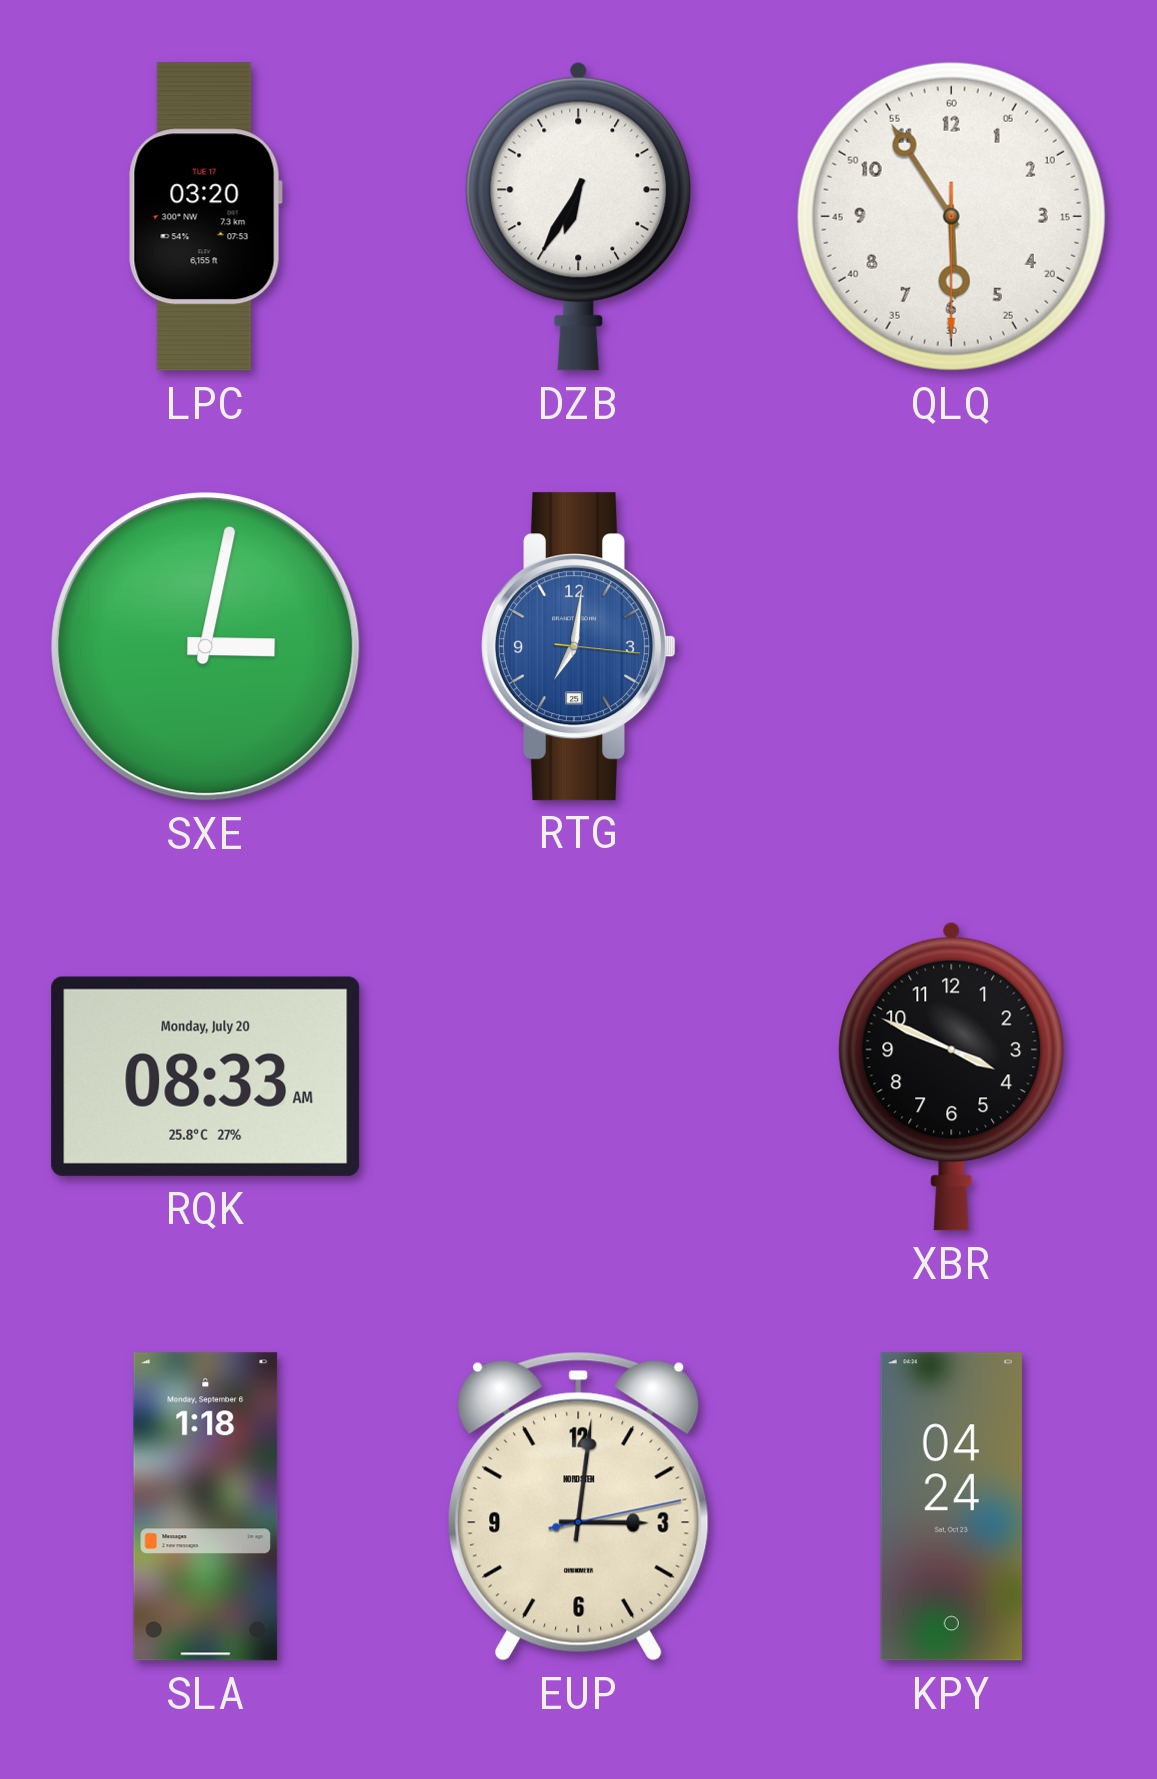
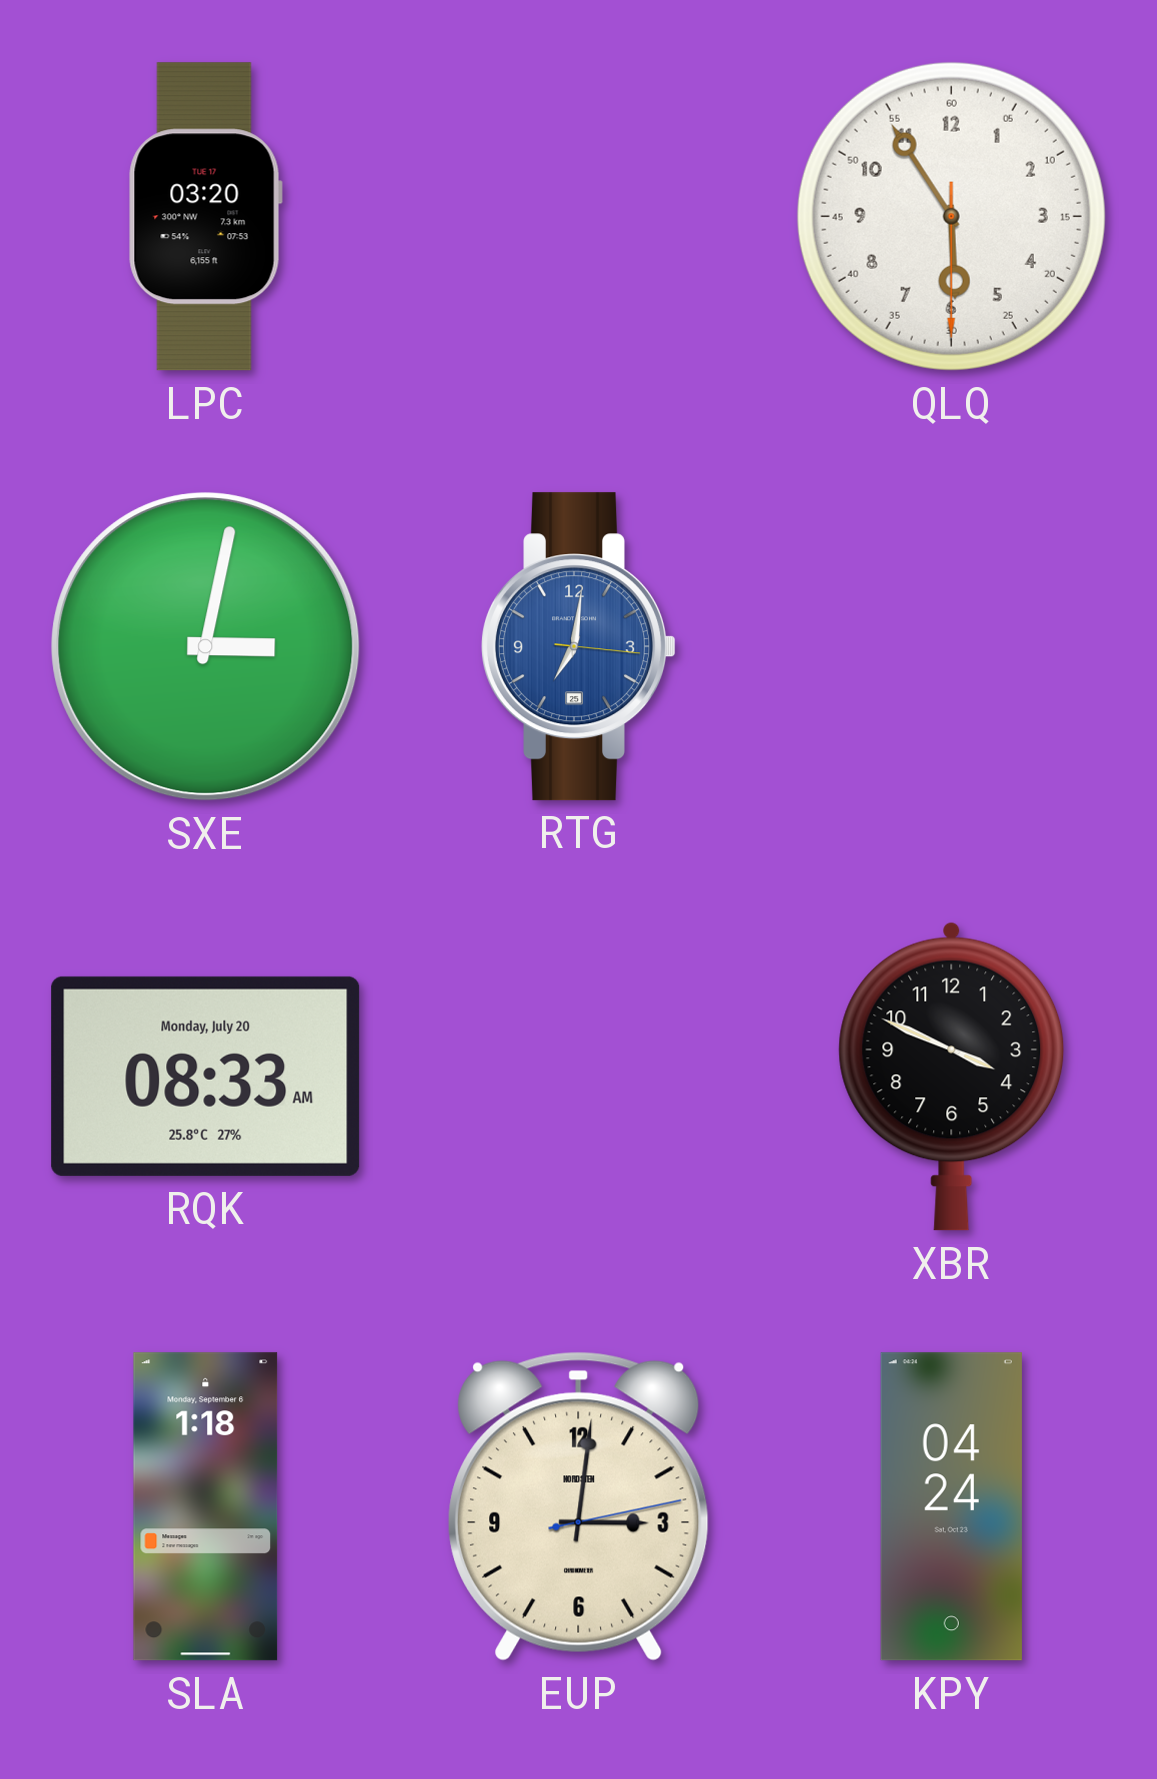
DZB: 6:35 -> none
